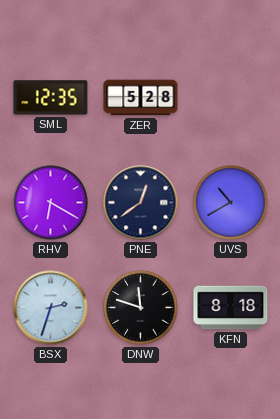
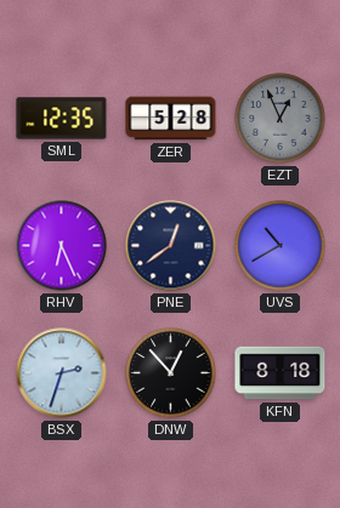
EZT: none -> 12:56
RHV: 6:20 -> 6:26
DNW: 11:48 -> 12:53
